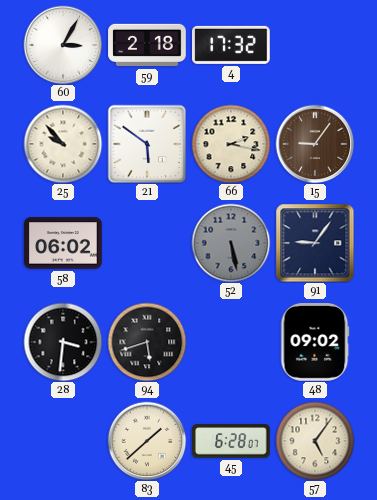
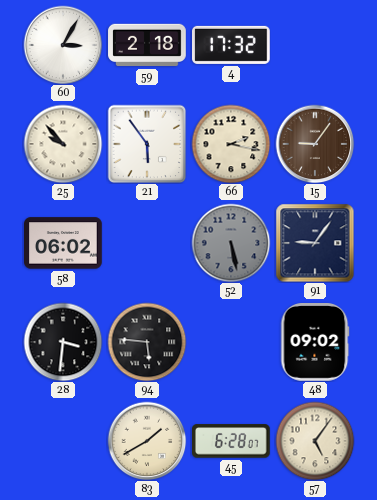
21: 5:51 -> 5:54
94: 5:42 -> 5:46
83: 1:38 -> 1:40
